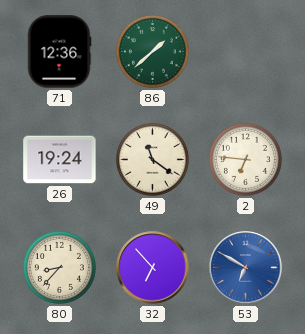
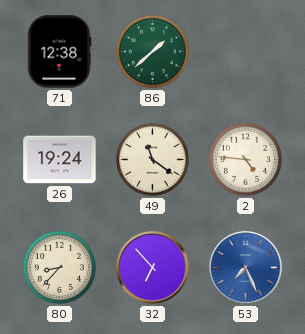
71: 12:36 -> 12:38
2: 6:46 -> 4:46
53: 6:50 -> 7:26
